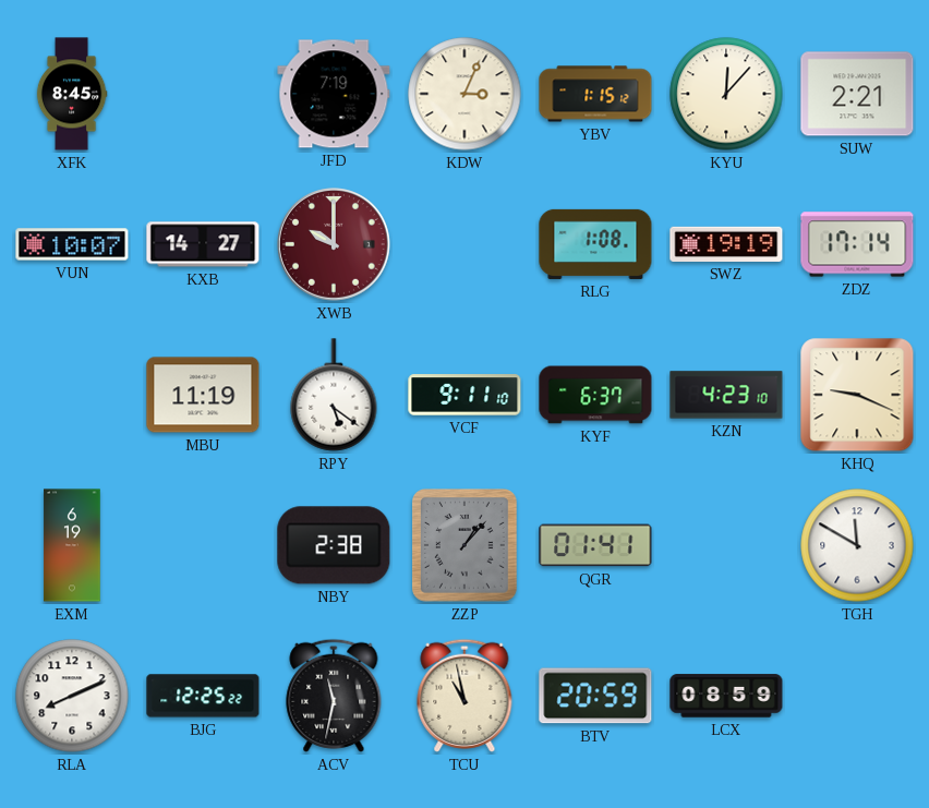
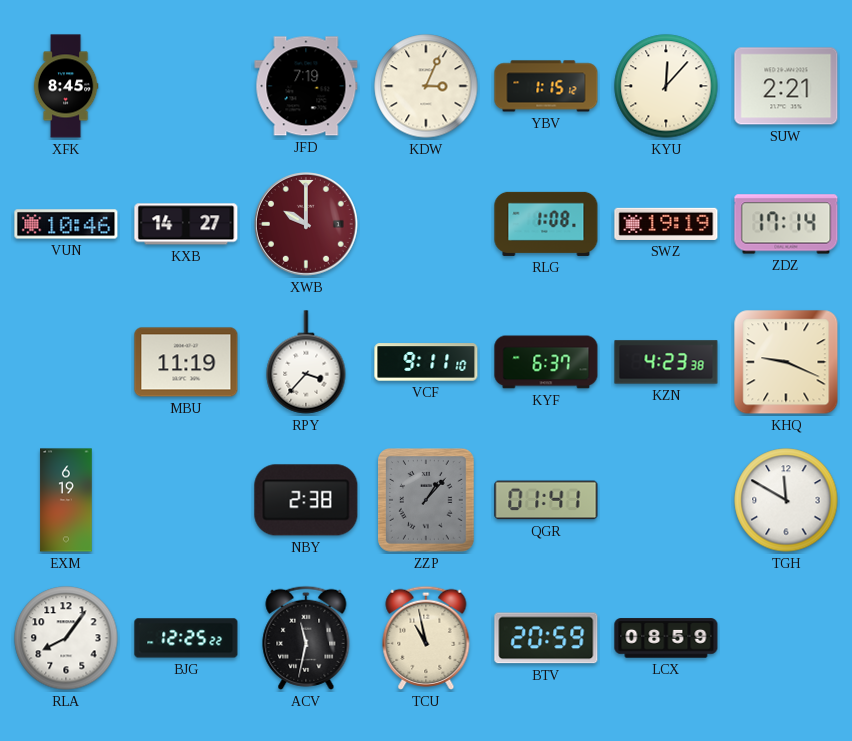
VUN: 10:07 -> 10:46
RPY: 5:21 -> 3:37
KZN: 4:23:10 -> 4:23:38
RLA: 8:11 -> 8:06
